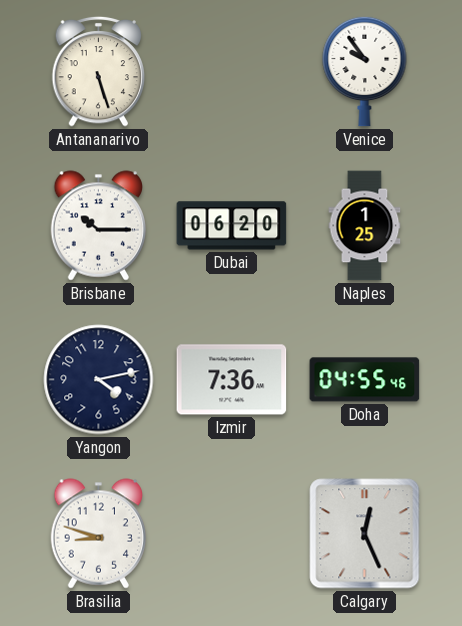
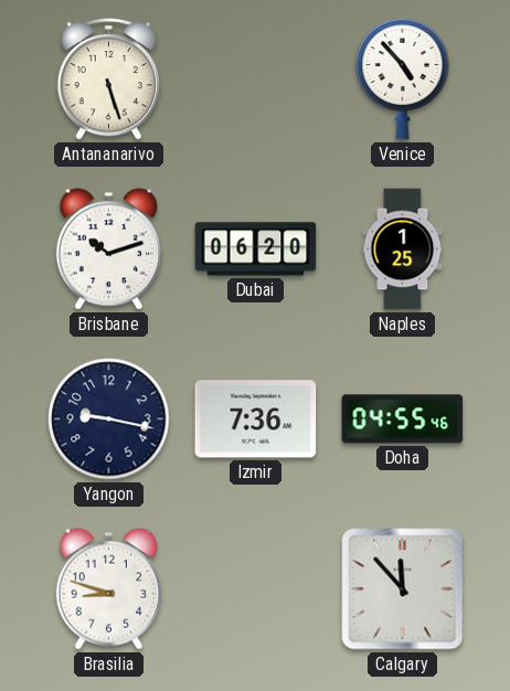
Venice: 9:54 -> 4:53
Brisbane: 10:15 -> 10:12
Yangon: 4:13 -> 9:17
Calgary: 12:26 -> 11:53
